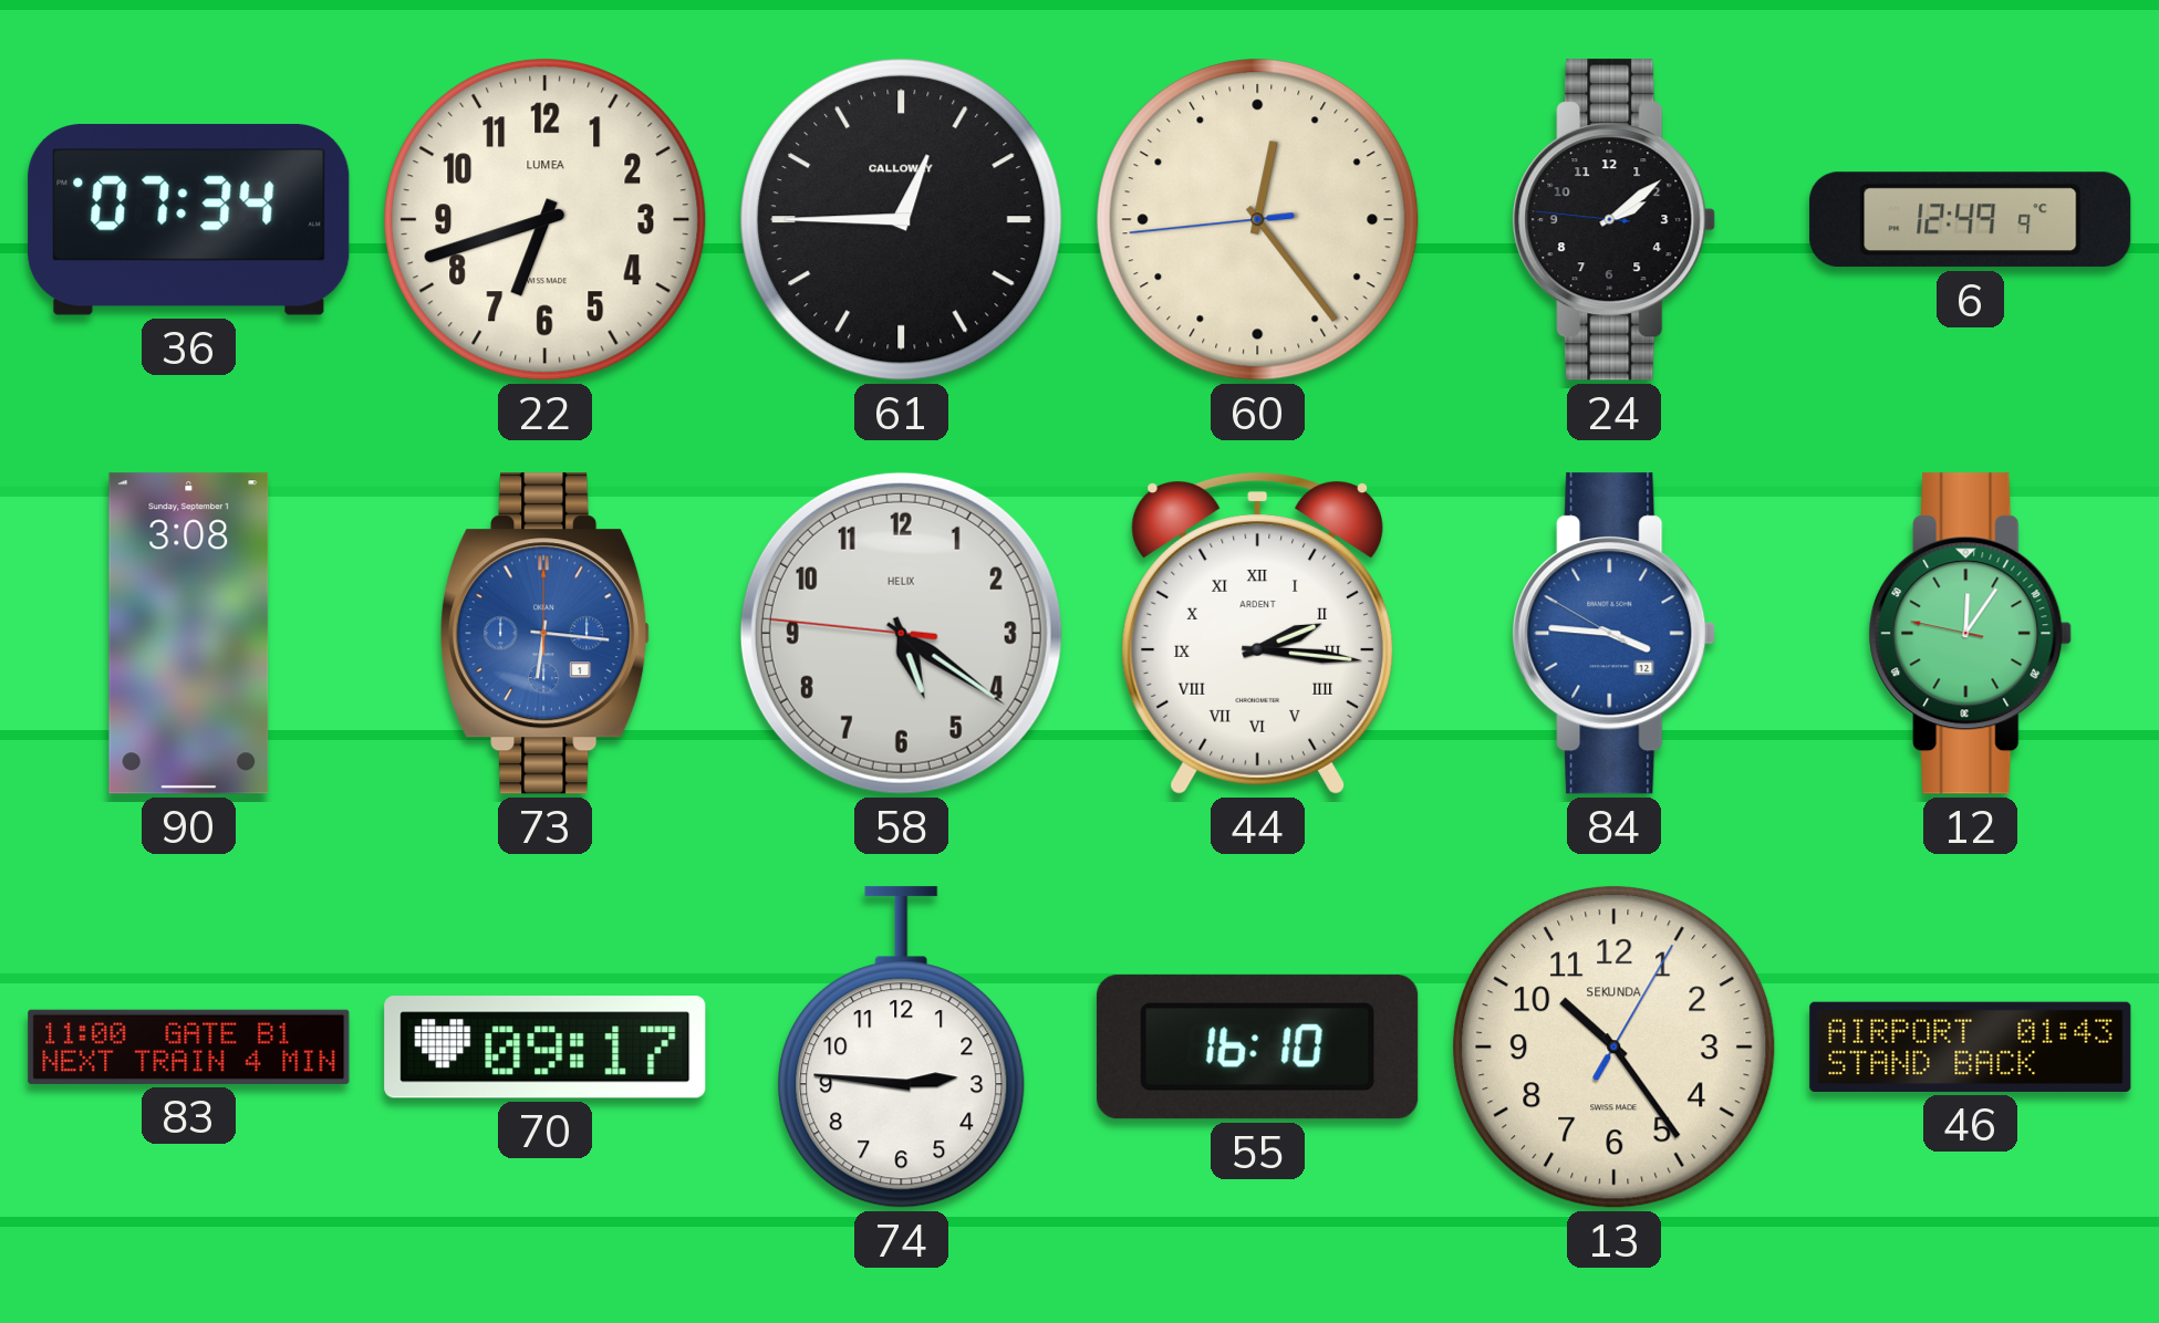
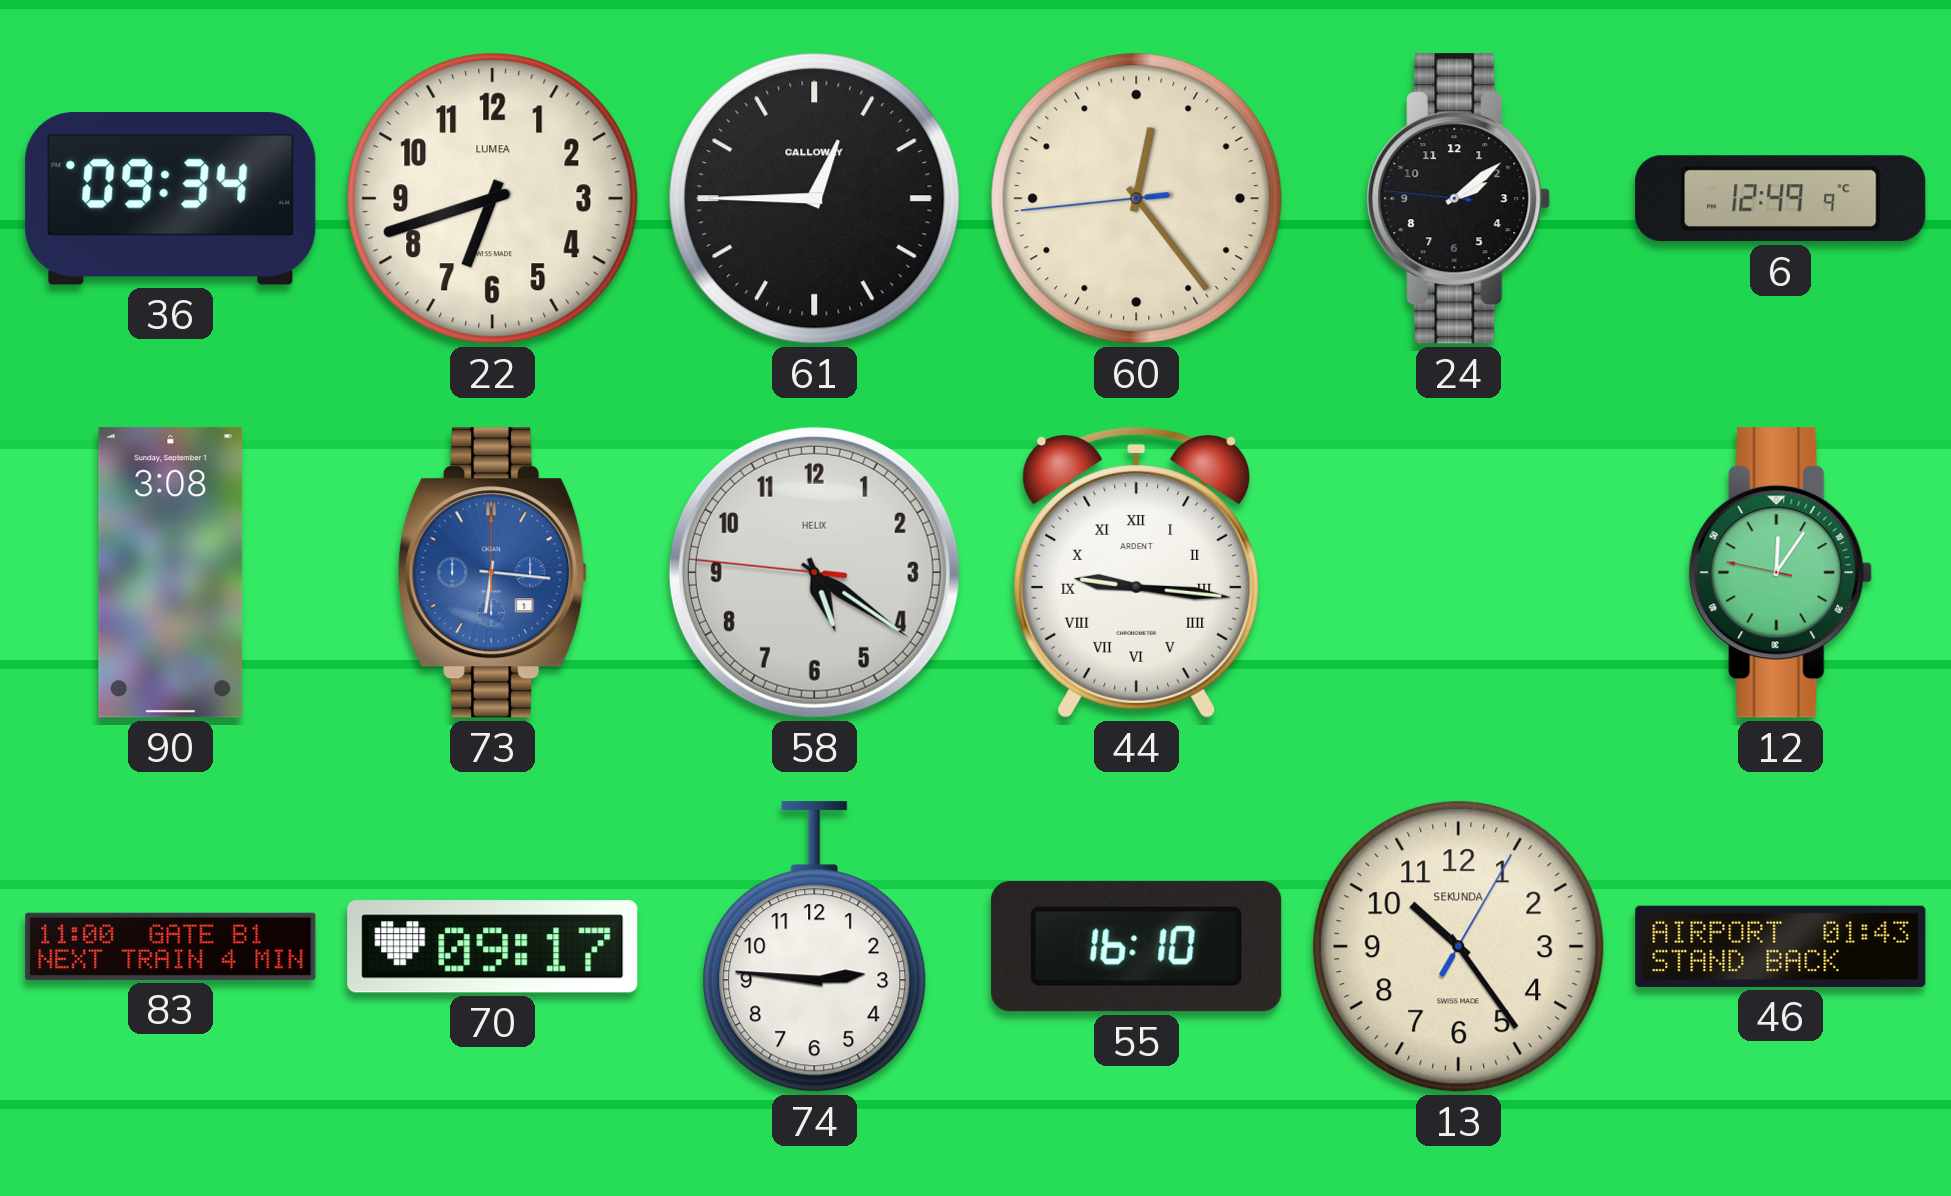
36: 07:34 -> 09:34
44: 2:16 -> 9:16
84: 3:45 -> none
